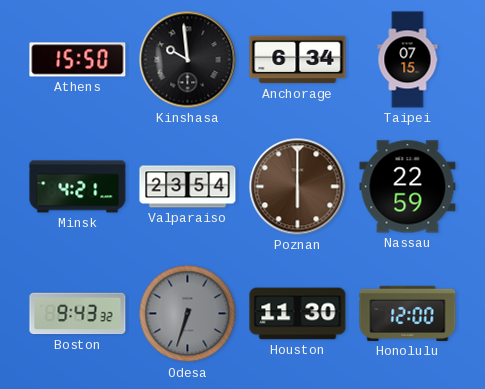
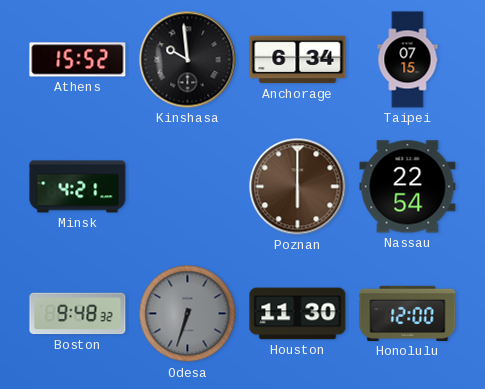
Athens: 15:50 -> 15:52
Valparaiso: 23:54 -> none
Nassau: 22:59 -> 22:54
Boston: 9:43 -> 9:48
